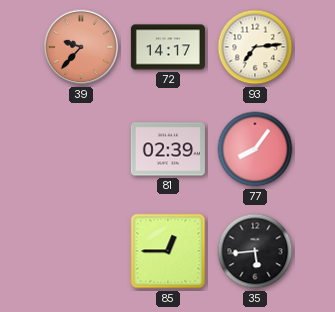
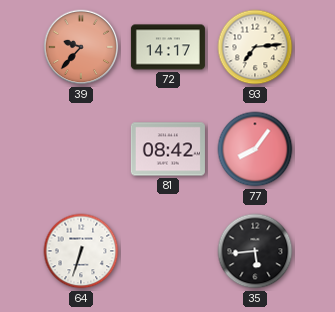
81: 02:39 -> 08:42
64: none -> 6:33
85: 12:45 -> none
